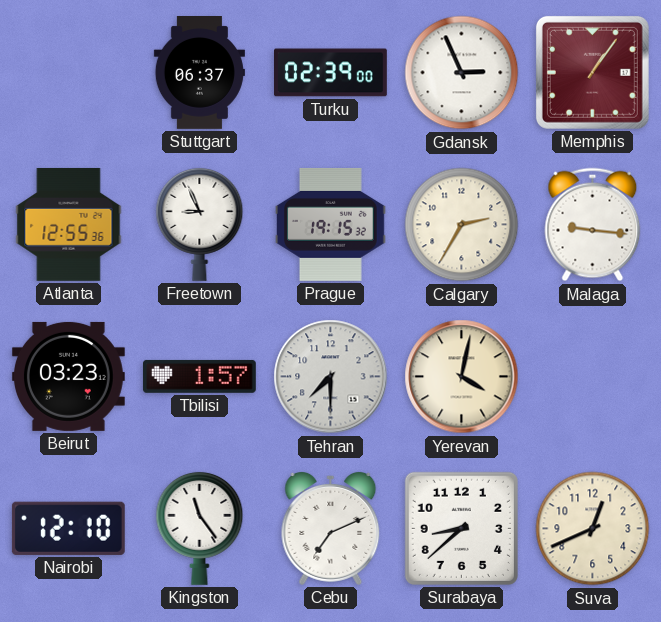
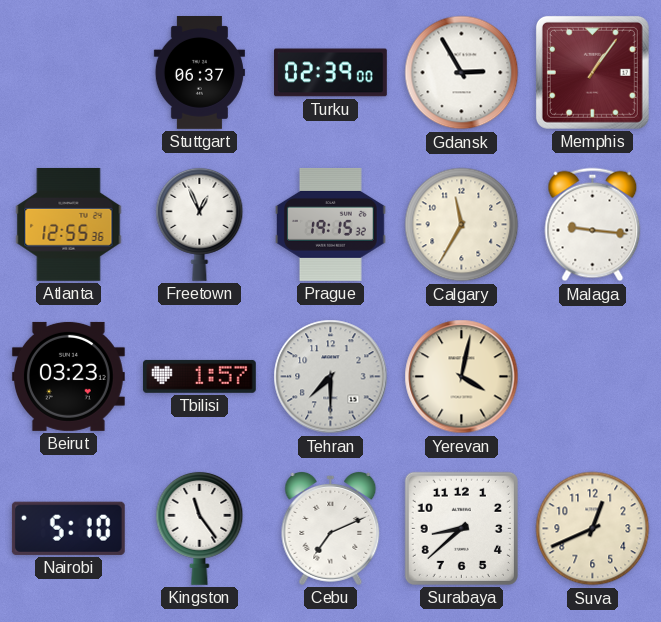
Gdansk: 2:56 -> 2:55
Freetown: 8:56 -> 12:56
Calgary: 2:35 -> 11:35
Nairobi: 12:10 -> 5:10
